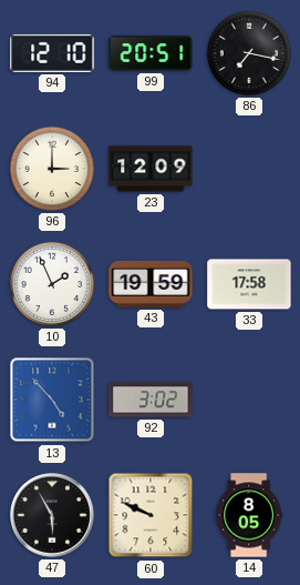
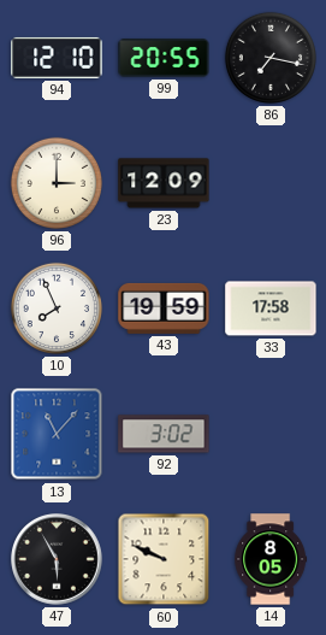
99: 20:51 -> 20:55
10: 1:56 -> 7:56
13: 4:53 -> 11:07
